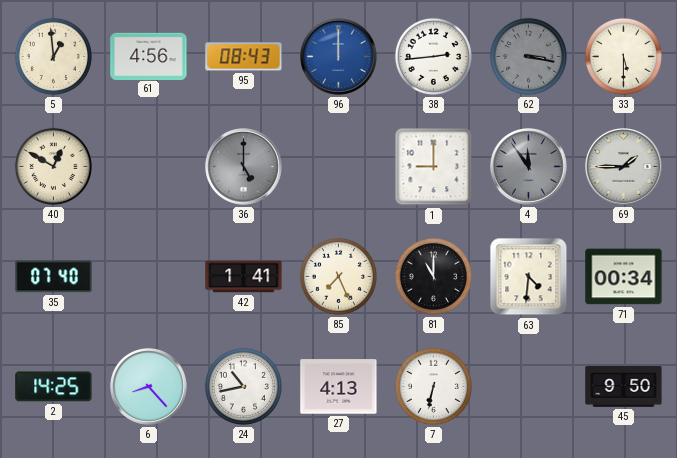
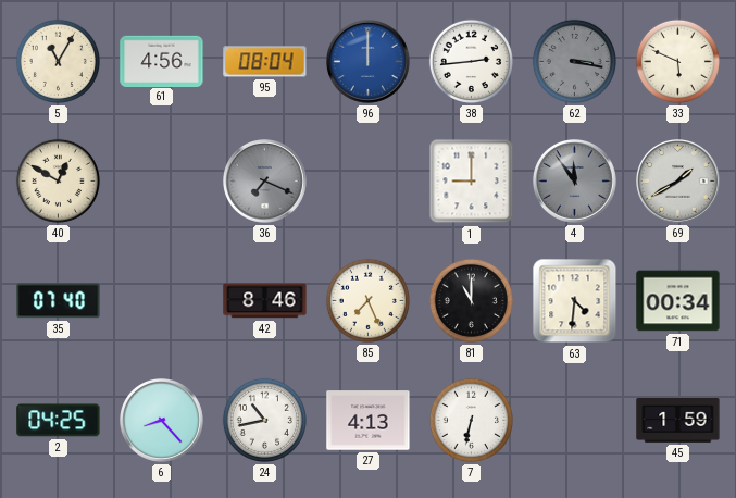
5: 12:59 -> 11:05
95: 08:43 -> 08:04
33: 5:30 -> 5:49
36: 5:00 -> 7:19
69: 1:45 -> 1:40
42: 1:41 -> 8:46
2: 14:25 -> 04:25
45: 9:50 -> 1:59
